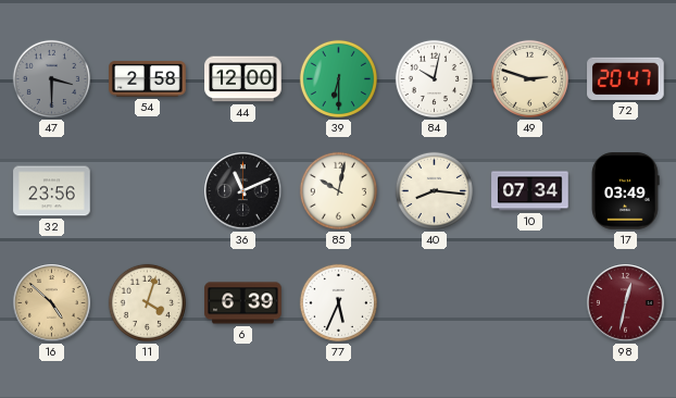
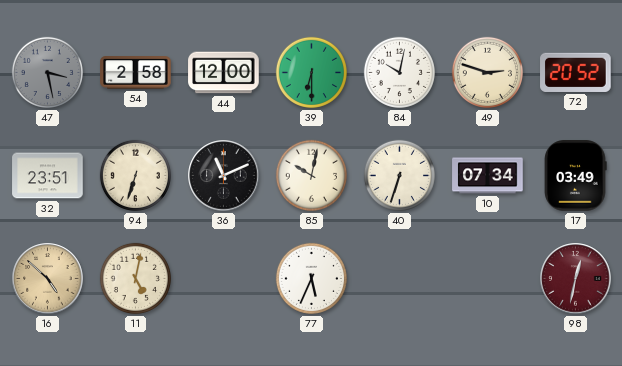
47: 3:30 -> 3:28
72: 20:47 -> 20:52
32: 23:56 -> 23:51
94: none -> 6:33
40: 8:16 -> 6:33
11: 4:03 -> 5:02
6: 6:39 -> none
